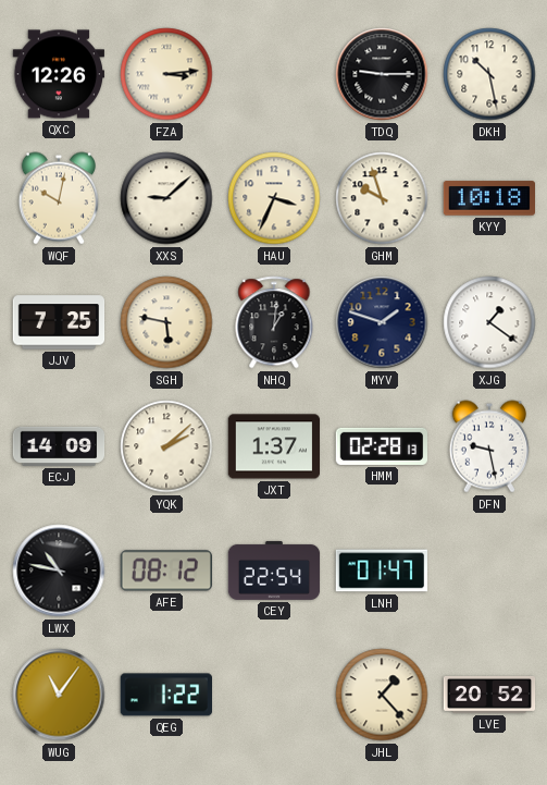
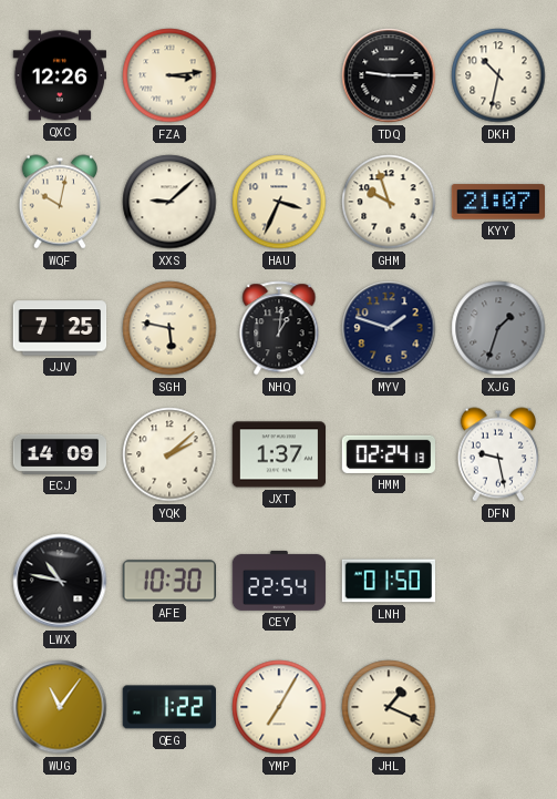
DKH: 10:28 -> 10:32
KYY: 10:18 -> 21:07
XJG: 1:21 -> 1:33
XJG dial: white -> grey
HMM: 02:28 -> 02:24
AFE: 08:12 -> 10:30
LNH: 01:47 -> 01:50
YMP: none -> 7:05
JHL: 1:23 -> 1:19
LVE: 20:52 -> none
